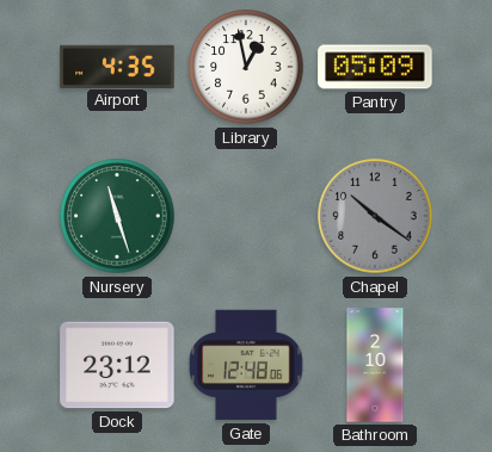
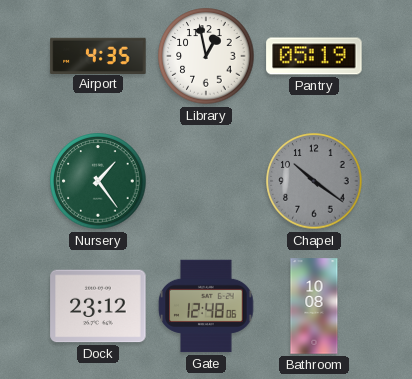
Pantry: 05:09 -> 05:19
Nursery: 11:27 -> 1:24
Bathroom: 2:10 -> 10:08
